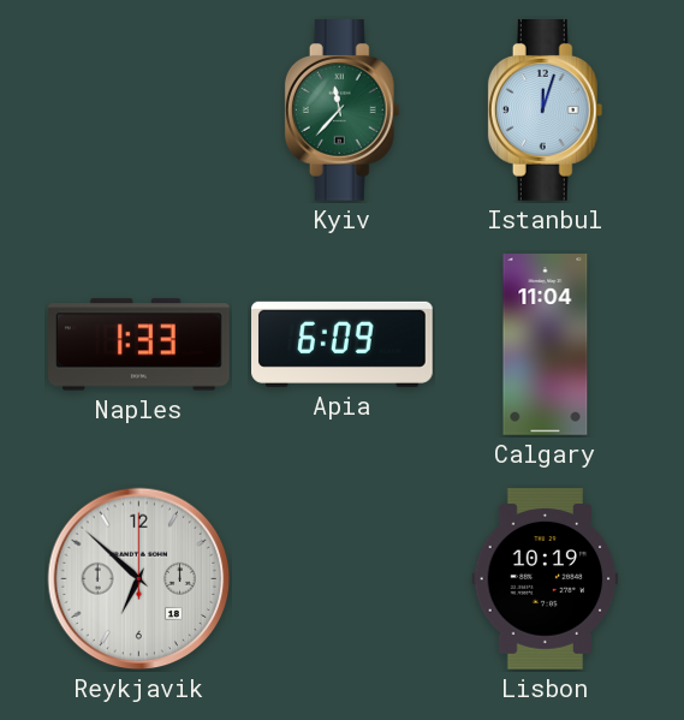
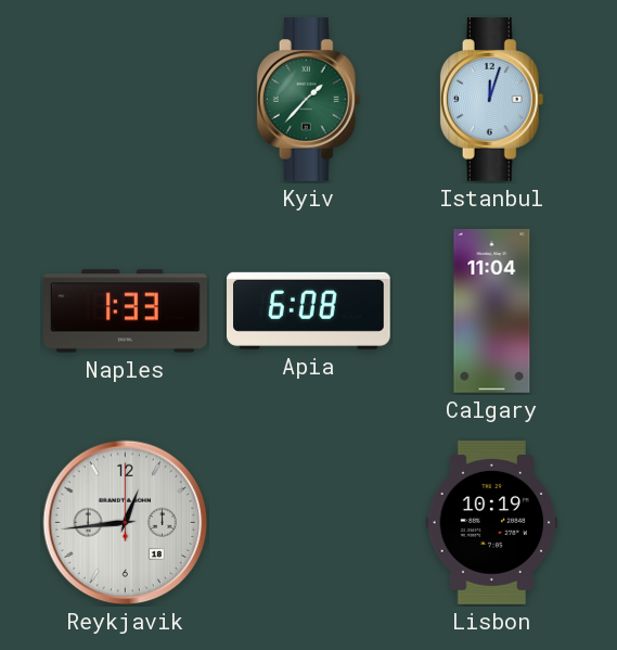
Kyiv: 11:37 -> 1:37
Apia: 6:09 -> 6:08
Reykjavik: 6:52 -> 12:44
